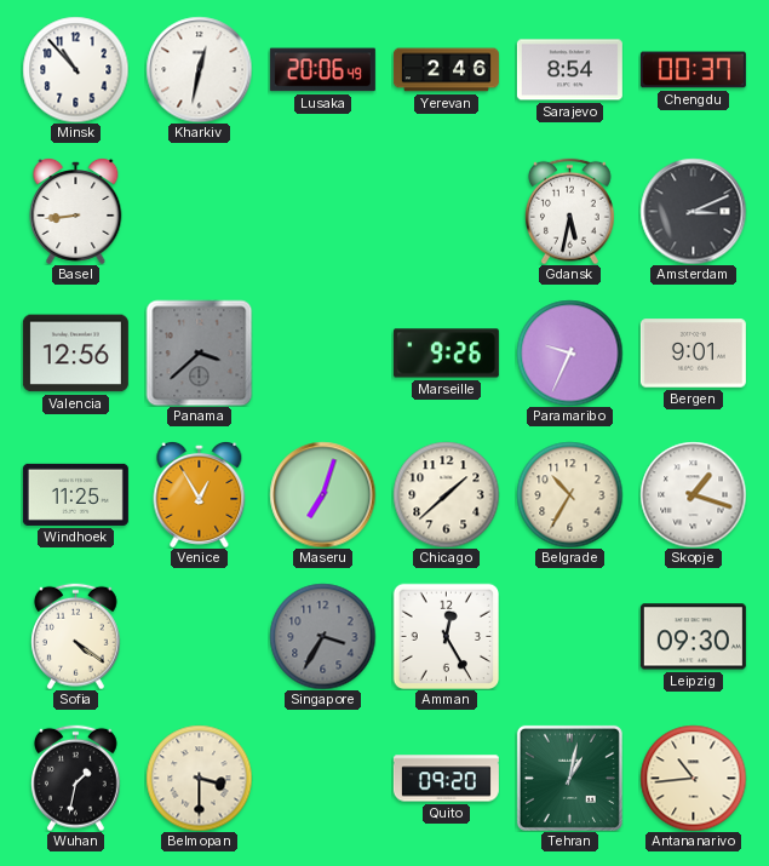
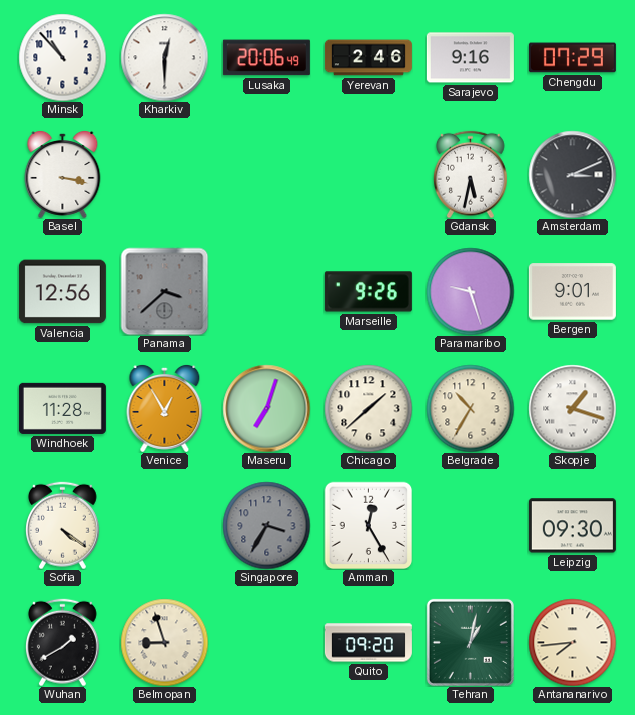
Kharkiv: 12:32 -> 12:30
Sarajevo: 8:54 -> 9:16
Chengdu: 00:37 -> 07:29
Basel: 8:44 -> 3:17
Paramaribo: 9:34 -> 9:27
Windhoek: 11:25 -> 11:28
Wuhan: 1:32 -> 1:40
Belmopan: 3:30 -> 8:57
Antananarivo: 10:44 -> 7:44
